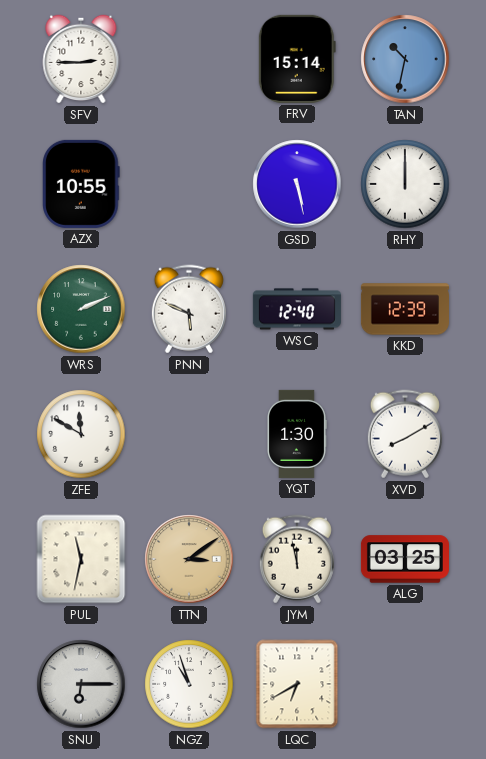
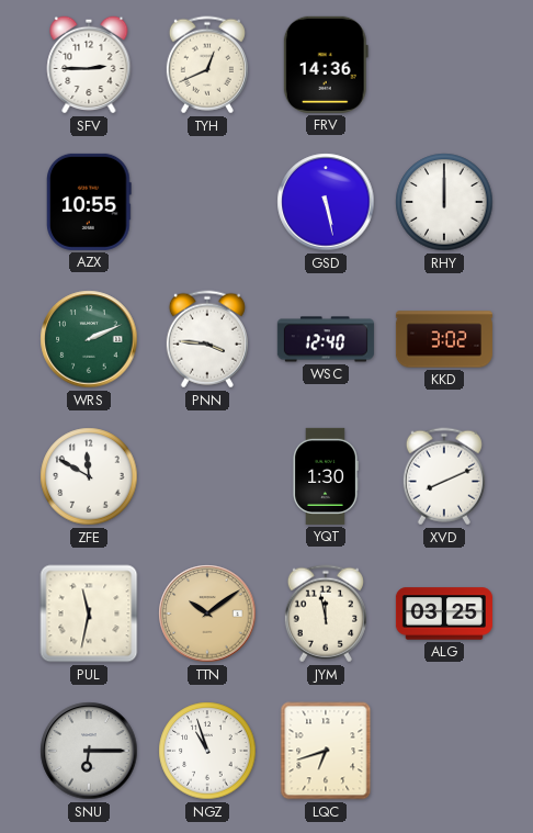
TYH: none -> 12:41
FRV: 15:14 -> 14:36
TAN: 10:32 -> none
PNN: 5:49 -> 3:46
KKD: 12:39 -> 3:02
XVD: 8:10 -> 8:11
TTN: 3:09 -> 10:09
LQC: 6:40 -> 6:42
